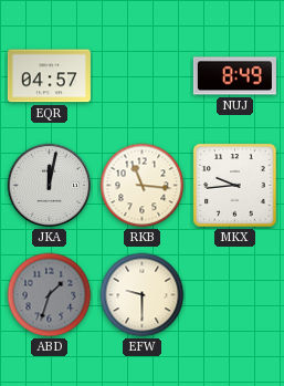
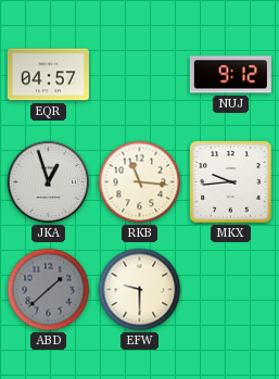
NUJ: 8:49 -> 9:12
JKA: 12:02 -> 12:57
ABD: 1:33 -> 1:38
